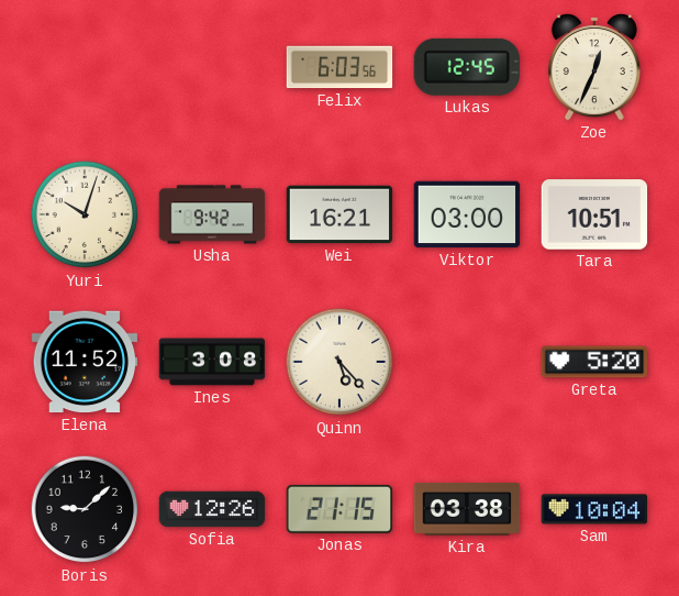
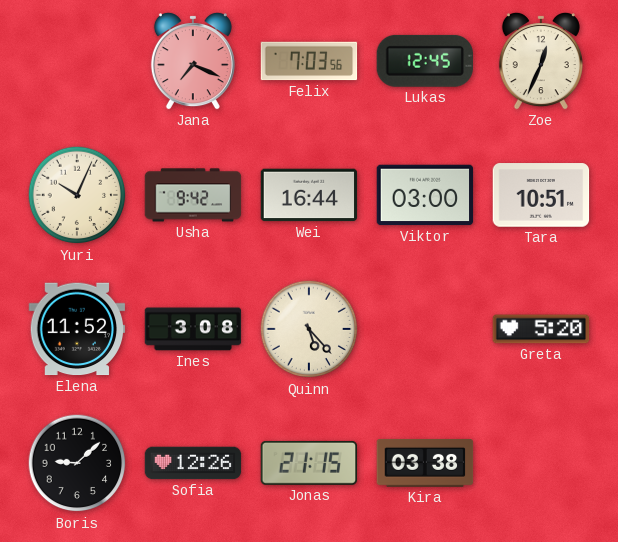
Jana: none -> 7:19
Felix: 6:03 -> 7:03
Yuri: 10:03 -> 10:04
Wei: 16:21 -> 16:44
Sam: 10:04 -> none
